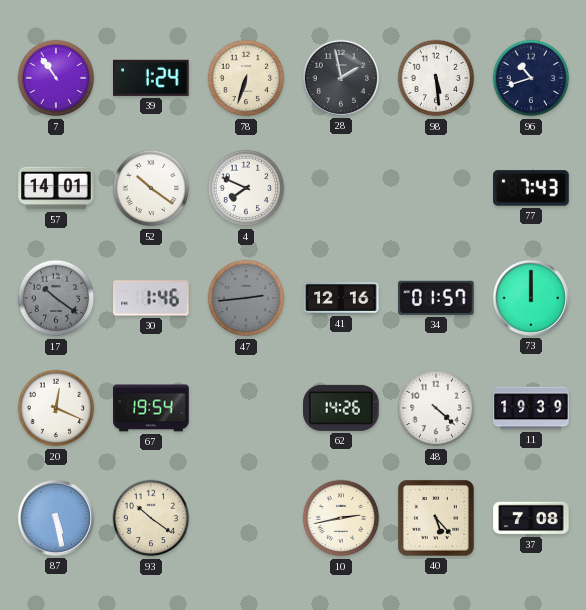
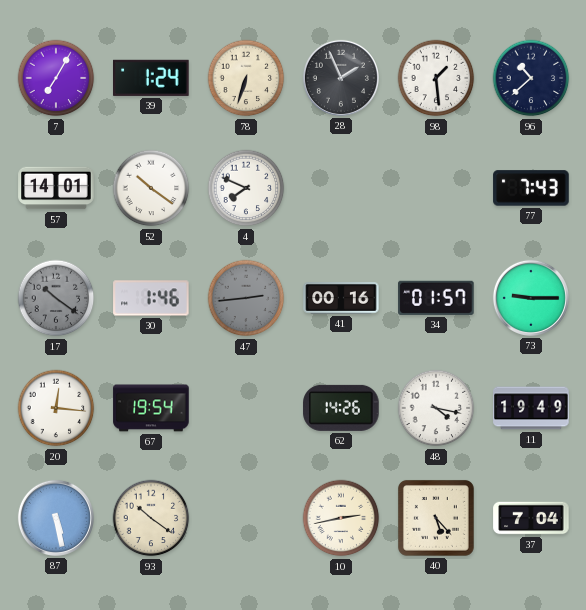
7: 10:54 -> 7:05
28: 1:58 -> 1:56
98: 5:29 -> 1:29
96: 10:42 -> 10:38
41: 12:16 -> 00:16
73: 12:00 -> 9:15
20: 12:19 -> 12:16
48: 4:22 -> 4:17
11: 19:39 -> 19:49
37: 7:08 -> 7:04
